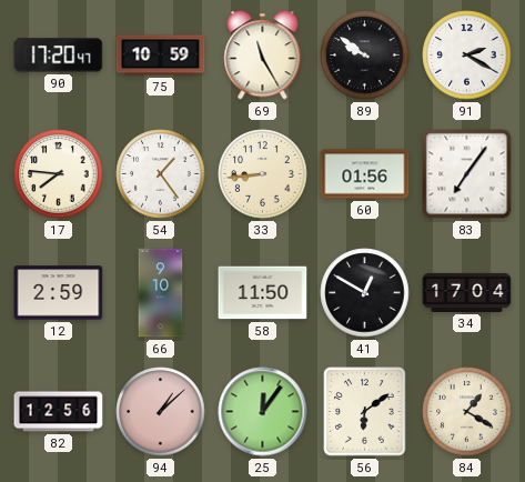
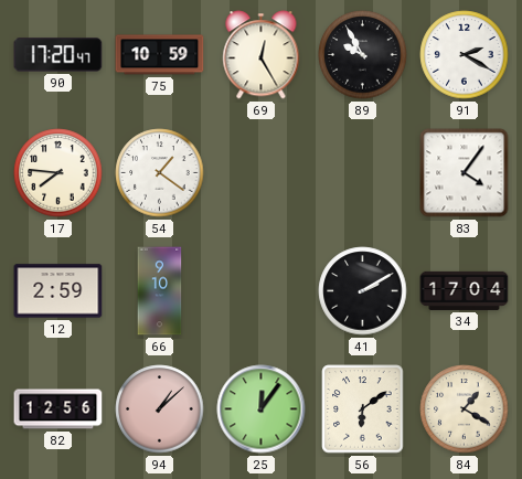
69: 11:25 -> 12:25
89: 9:51 -> 9:55
54: 1:24 -> 1:21
33: 8:44 -> none
60: 01:56 -> none
83: 7:06 -> 4:06
58: 11:50 -> none
41: 12:50 -> 2:10
